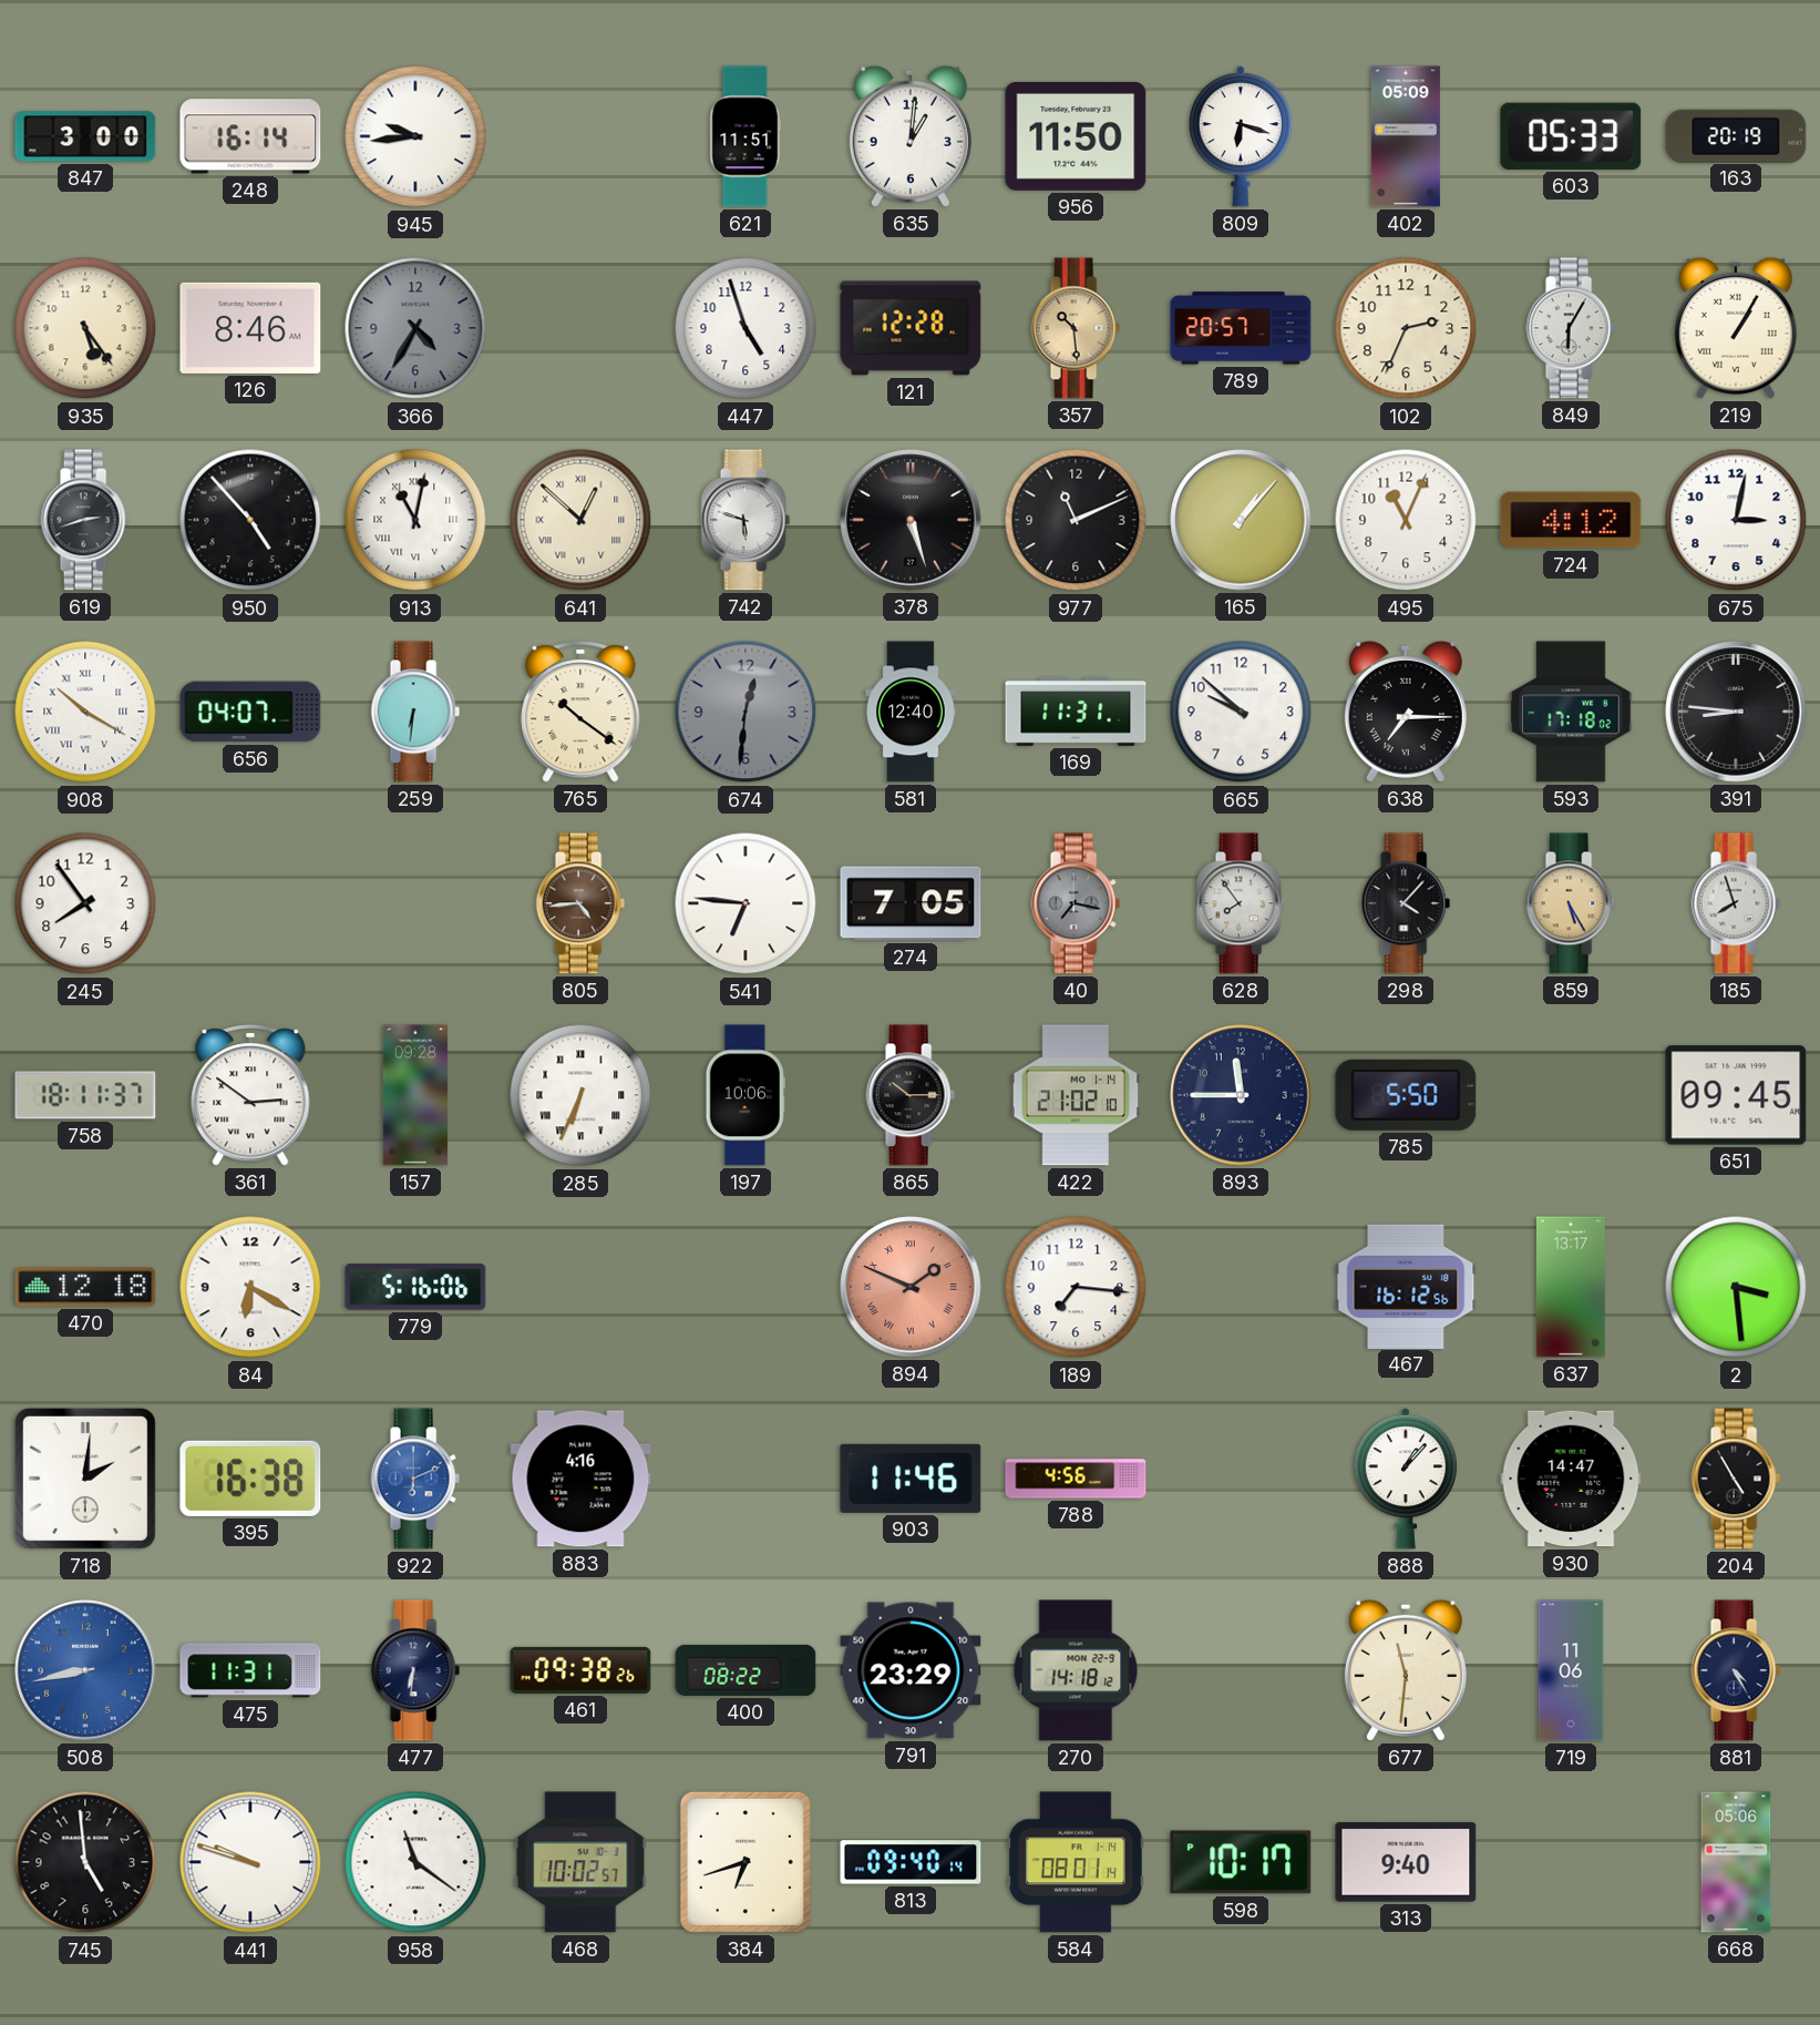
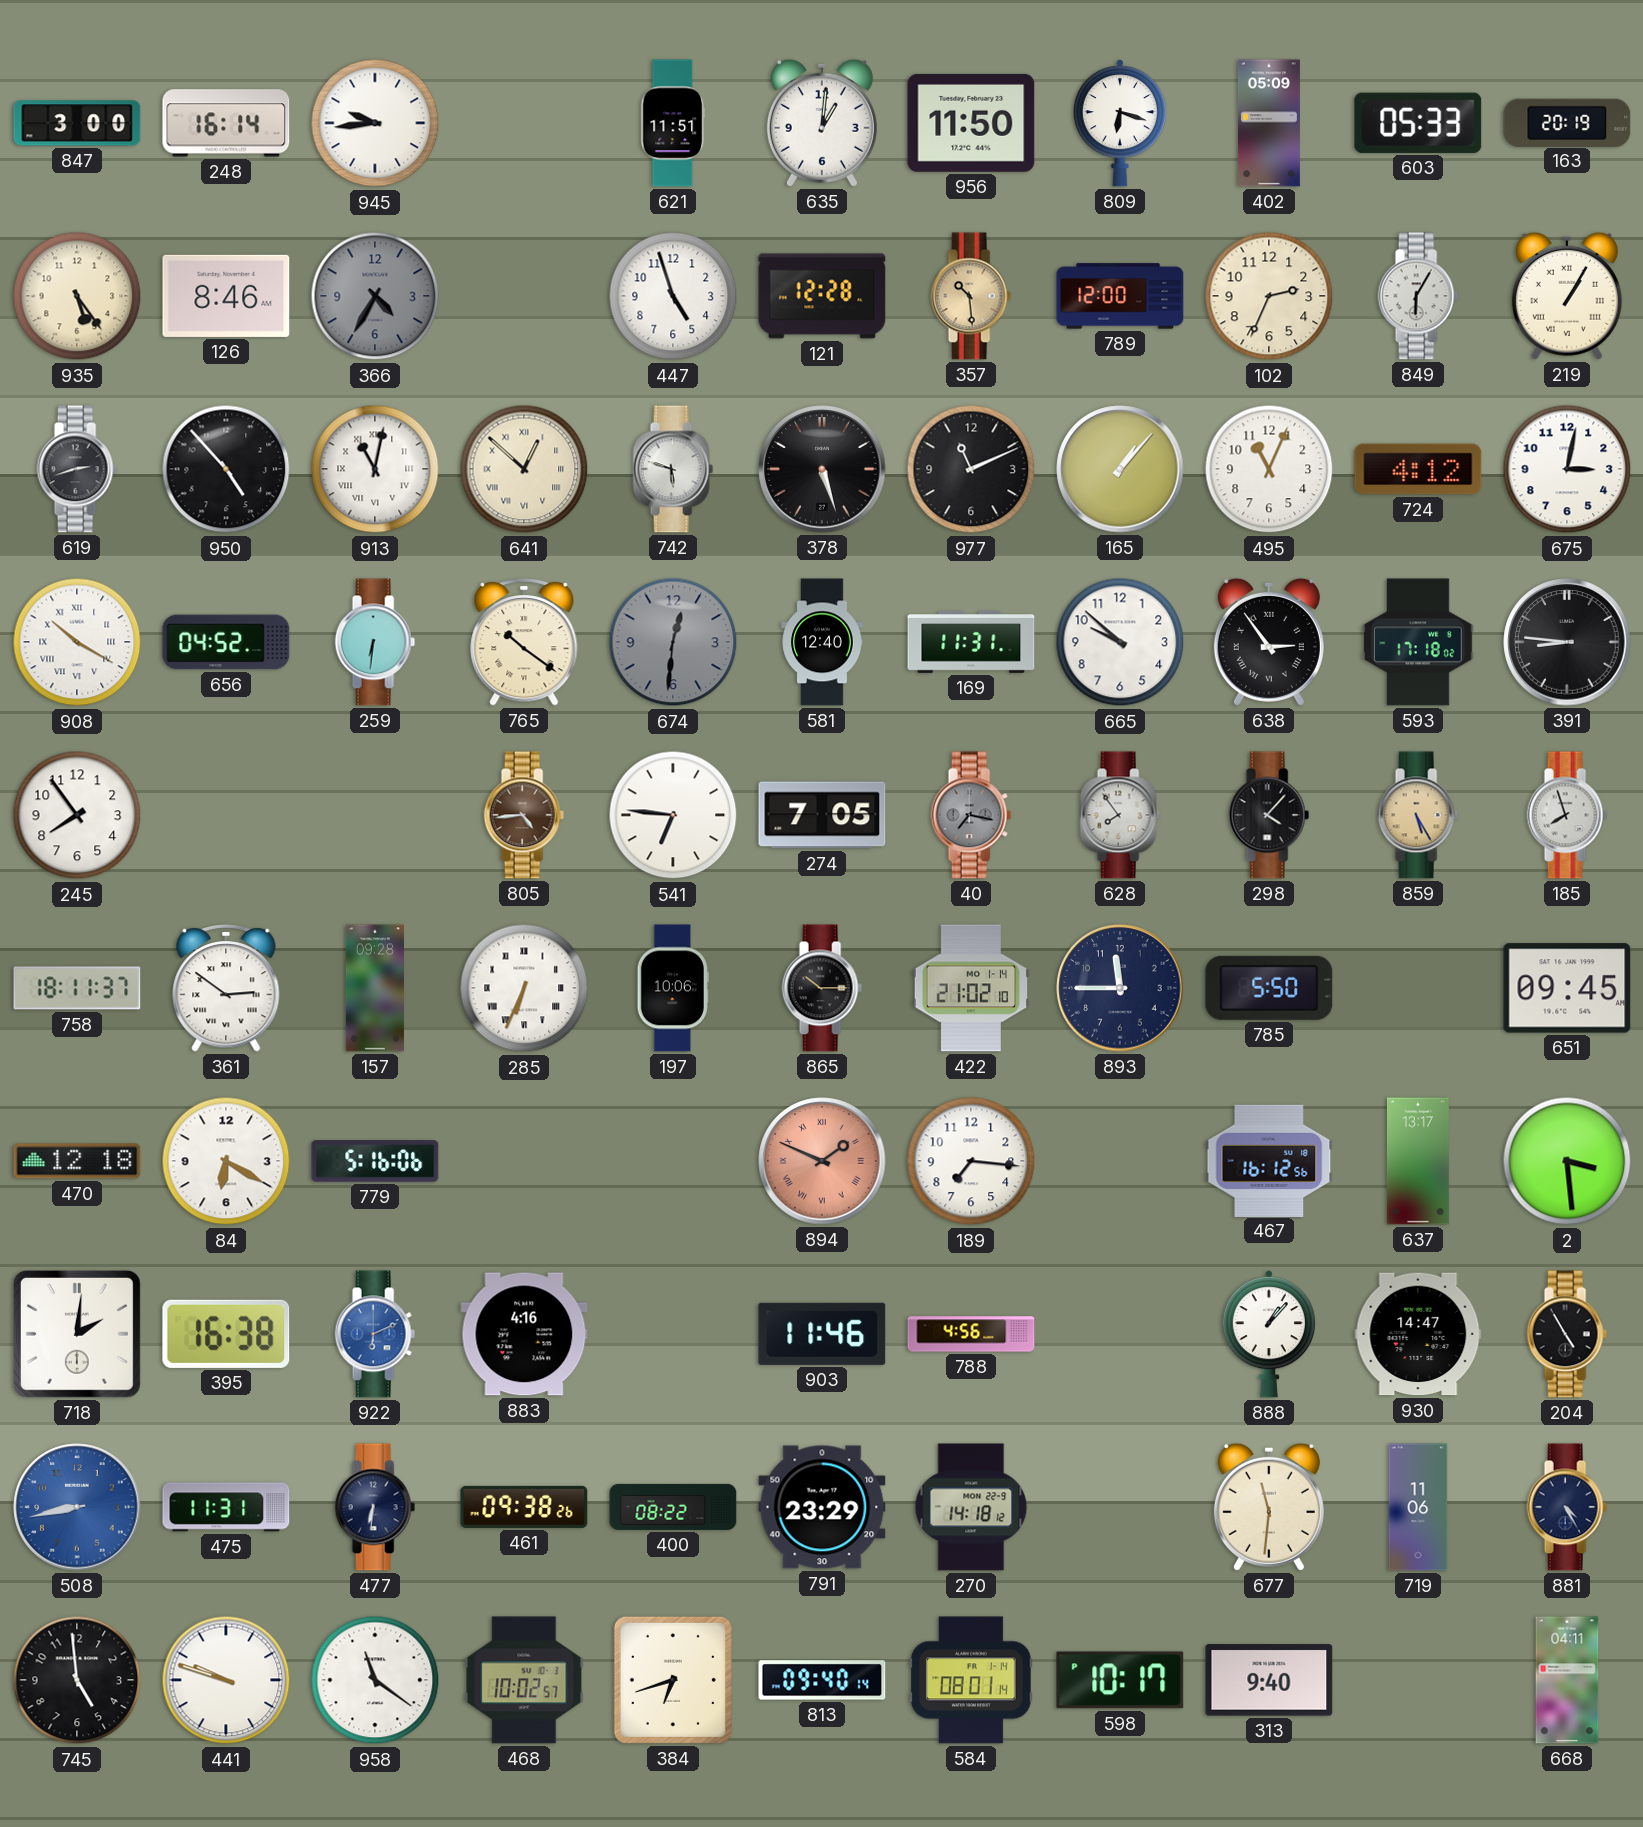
789: 20:57 -> 12:00
656: 04:07 -> 04:52
638: 7:15 -> 2:54
668: 05:06 -> 04:11
